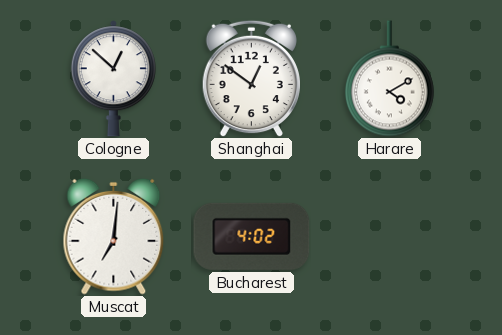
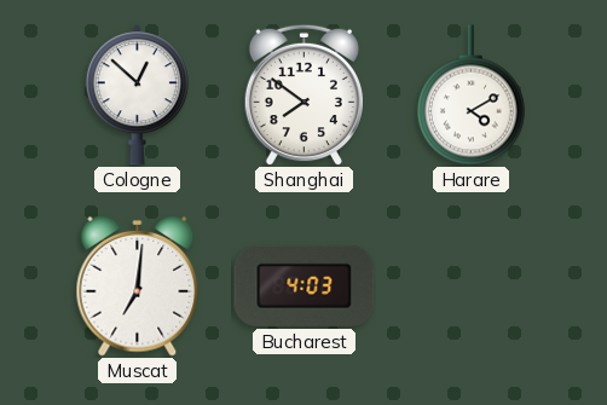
Shanghai: 12:51 -> 7:51
Bucharest: 4:02 -> 4:03
